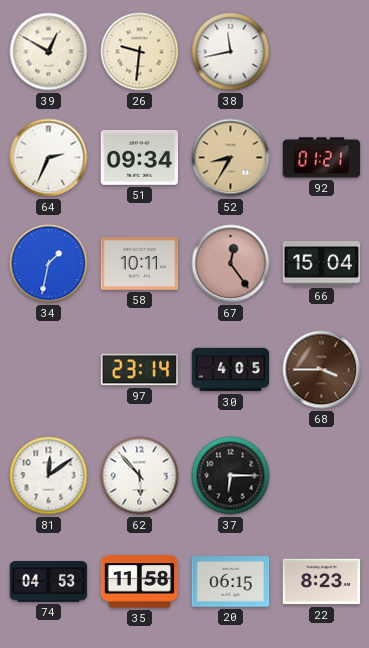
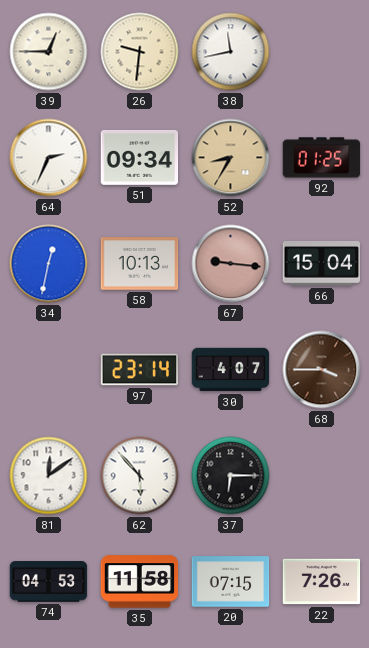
39: 12:50 -> 12:45
92: 01:21 -> 01:25
34: 1:32 -> 12:32
58: 10:11 -> 10:13
67: 12:24 -> 9:16
30: 4:05 -> 4:07
20: 06:15 -> 07:15
22: 8:23 -> 7:26
